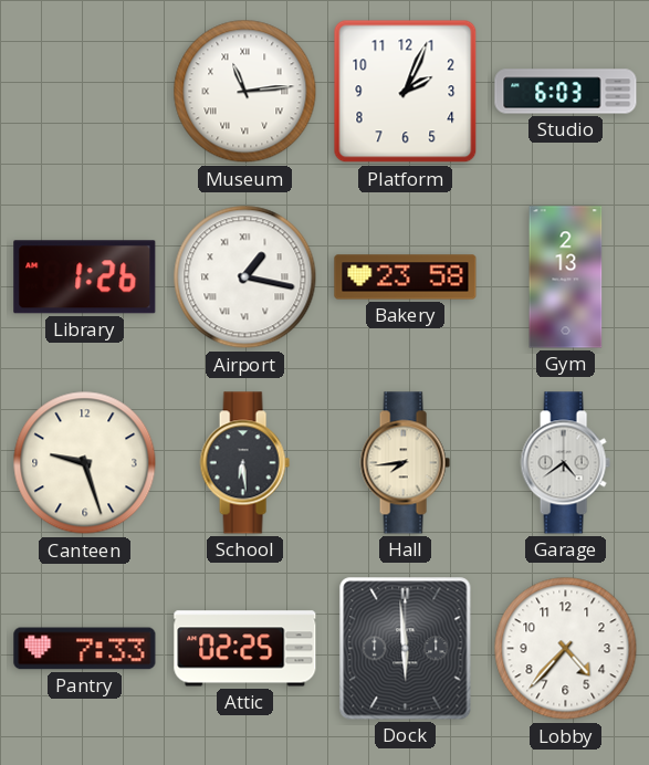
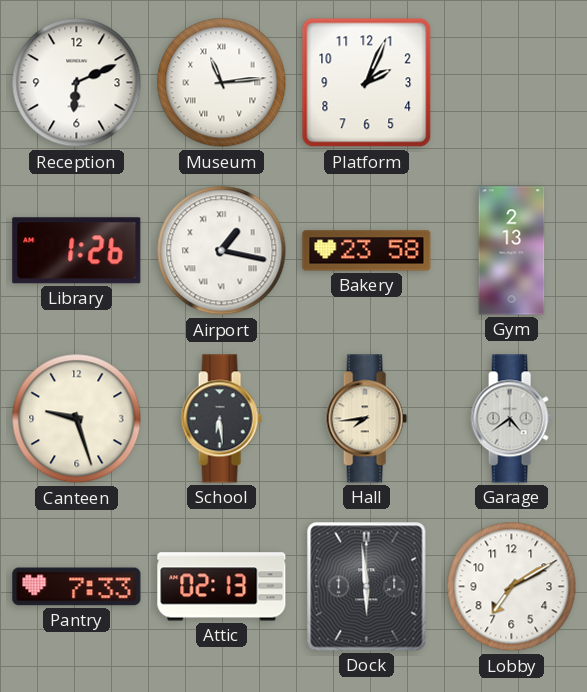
Reception: none -> 6:11
Studio: 6:03 -> none
Attic: 02:25 -> 02:13
Lobby: 4:37 -> 7:10
